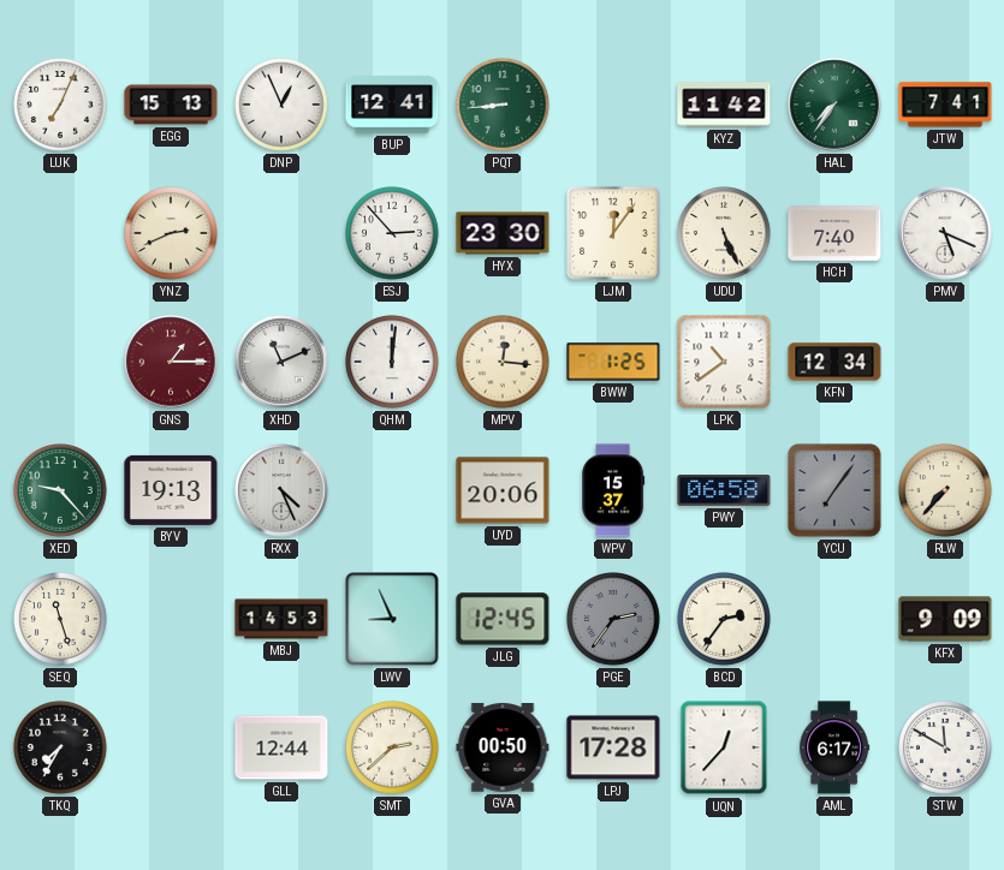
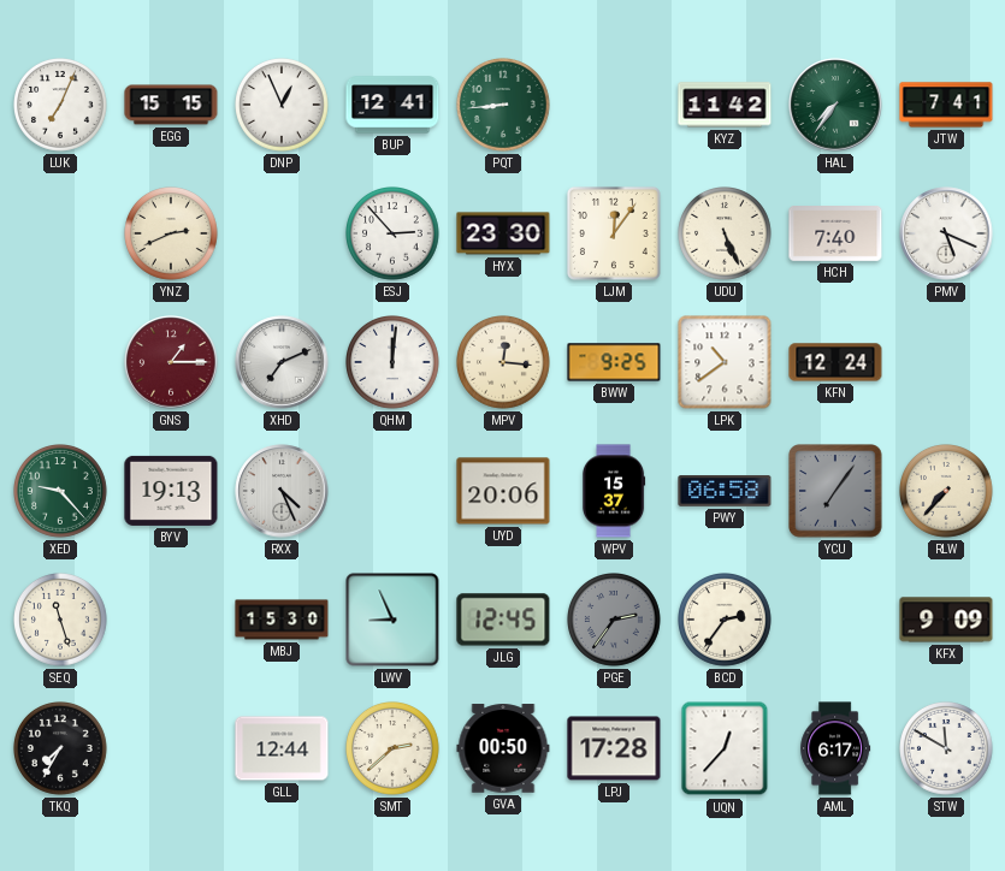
EGG: 15:13 -> 15:15
XHD: 11:11 -> 7:11
BWW: 1:25 -> 9:25
KFN: 12:34 -> 12:24
MBJ: 14:53 -> 15:30
